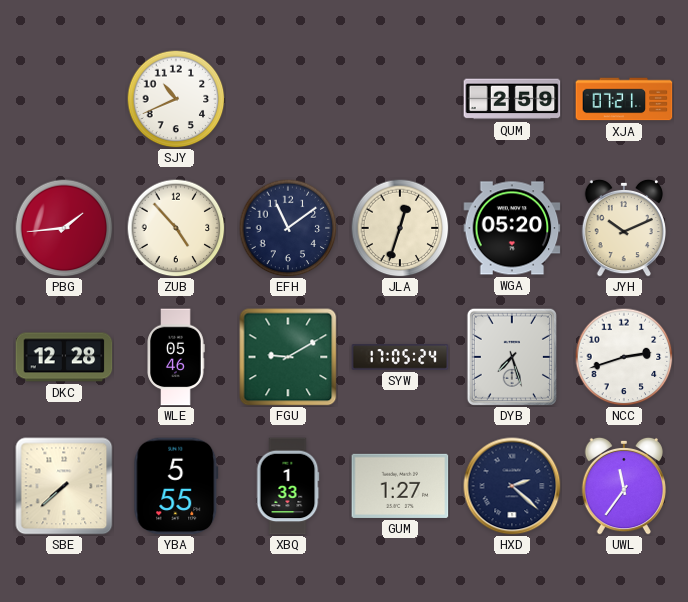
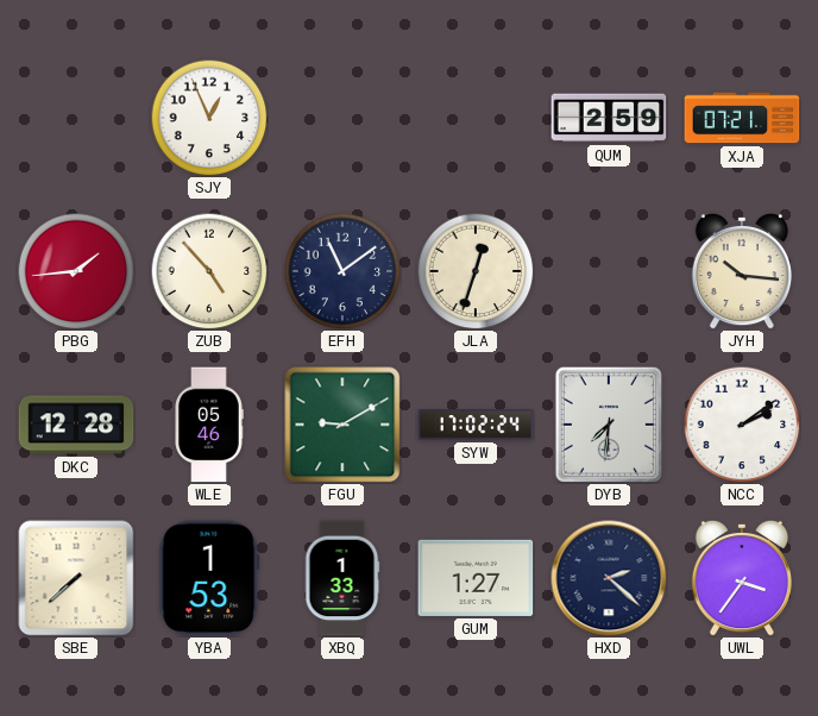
SJY: 10:41 -> 12:56
WGA: 05:20 -> none
JYH: 10:11 -> 10:16
SYW: 17:05 -> 17:02
DYB: 7:27 -> 7:31
NCC: 2:42 -> 2:09
YBA: 5:55 -> 1:53
UWL: 11:36 -> 3:36
